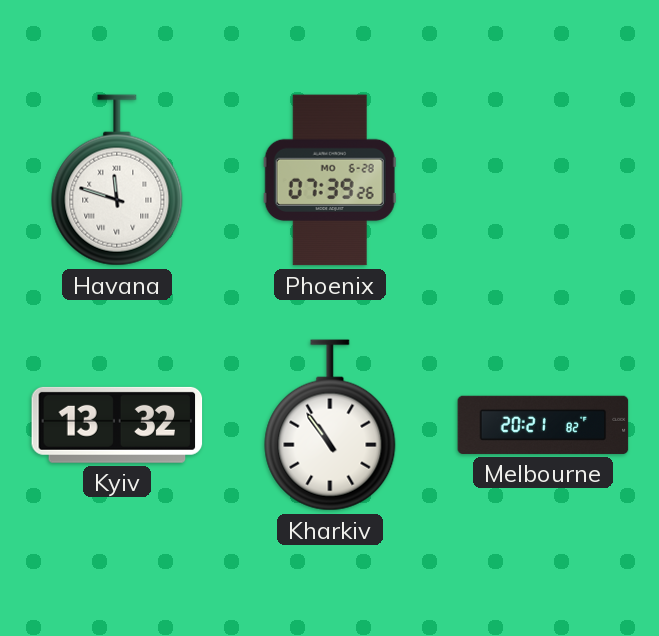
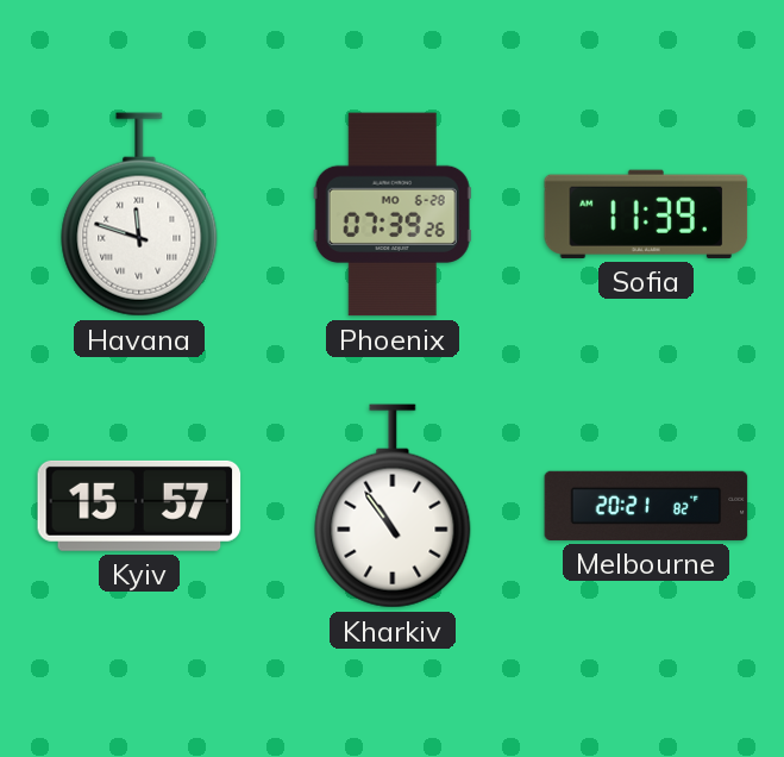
Sofia: none -> 11:39
Kyiv: 13:32 -> 15:57
